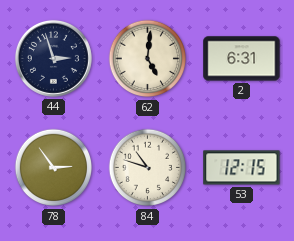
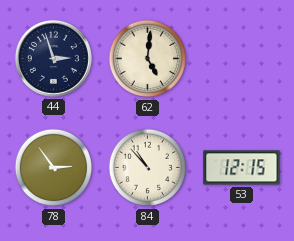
2: 6:31 -> none
84: 10:48 -> 10:53
